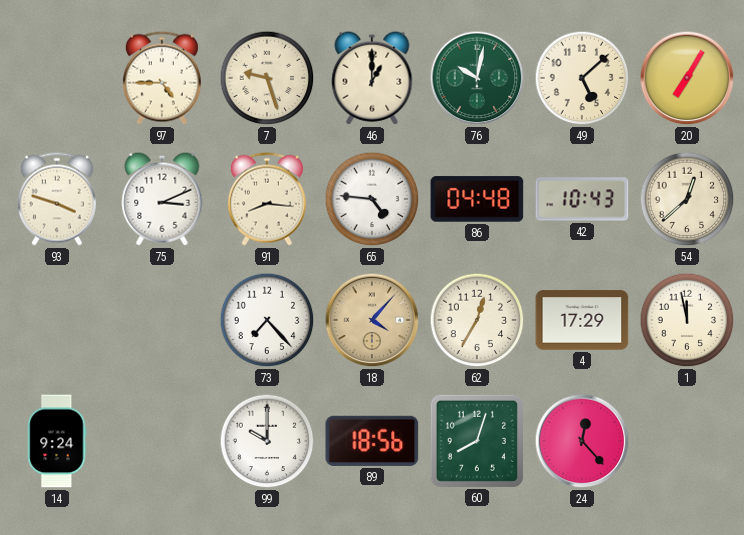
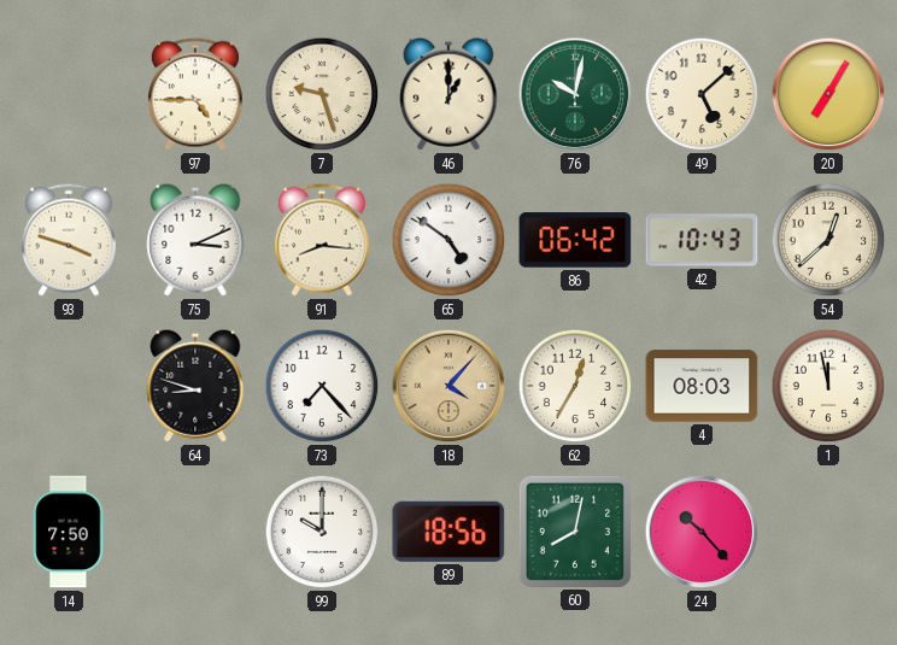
65: 4:46 -> 4:51
86: 04:48 -> 06:42
64: none -> 8:48
4: 17:29 -> 08:03
14: 9:24 -> 7:50
60: 8:03 -> 8:02
24: 12:23 -> 10:23
